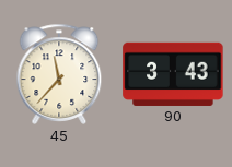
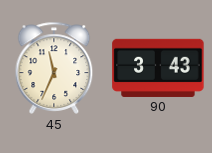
45: 11:37 -> 11:34
